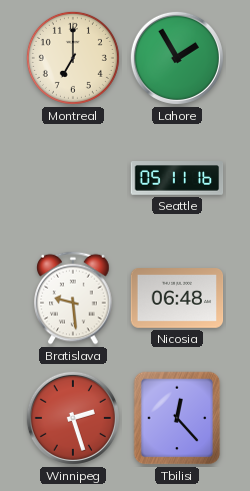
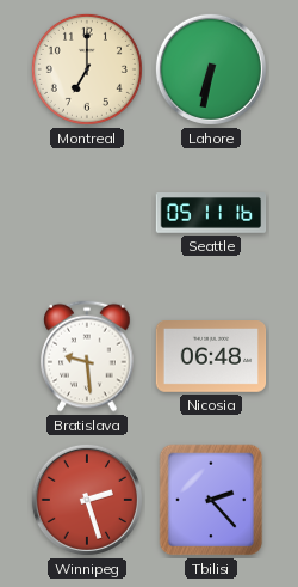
Lahore: 1:55 -> 6:32
Tbilisi: 12:23 -> 2:23
